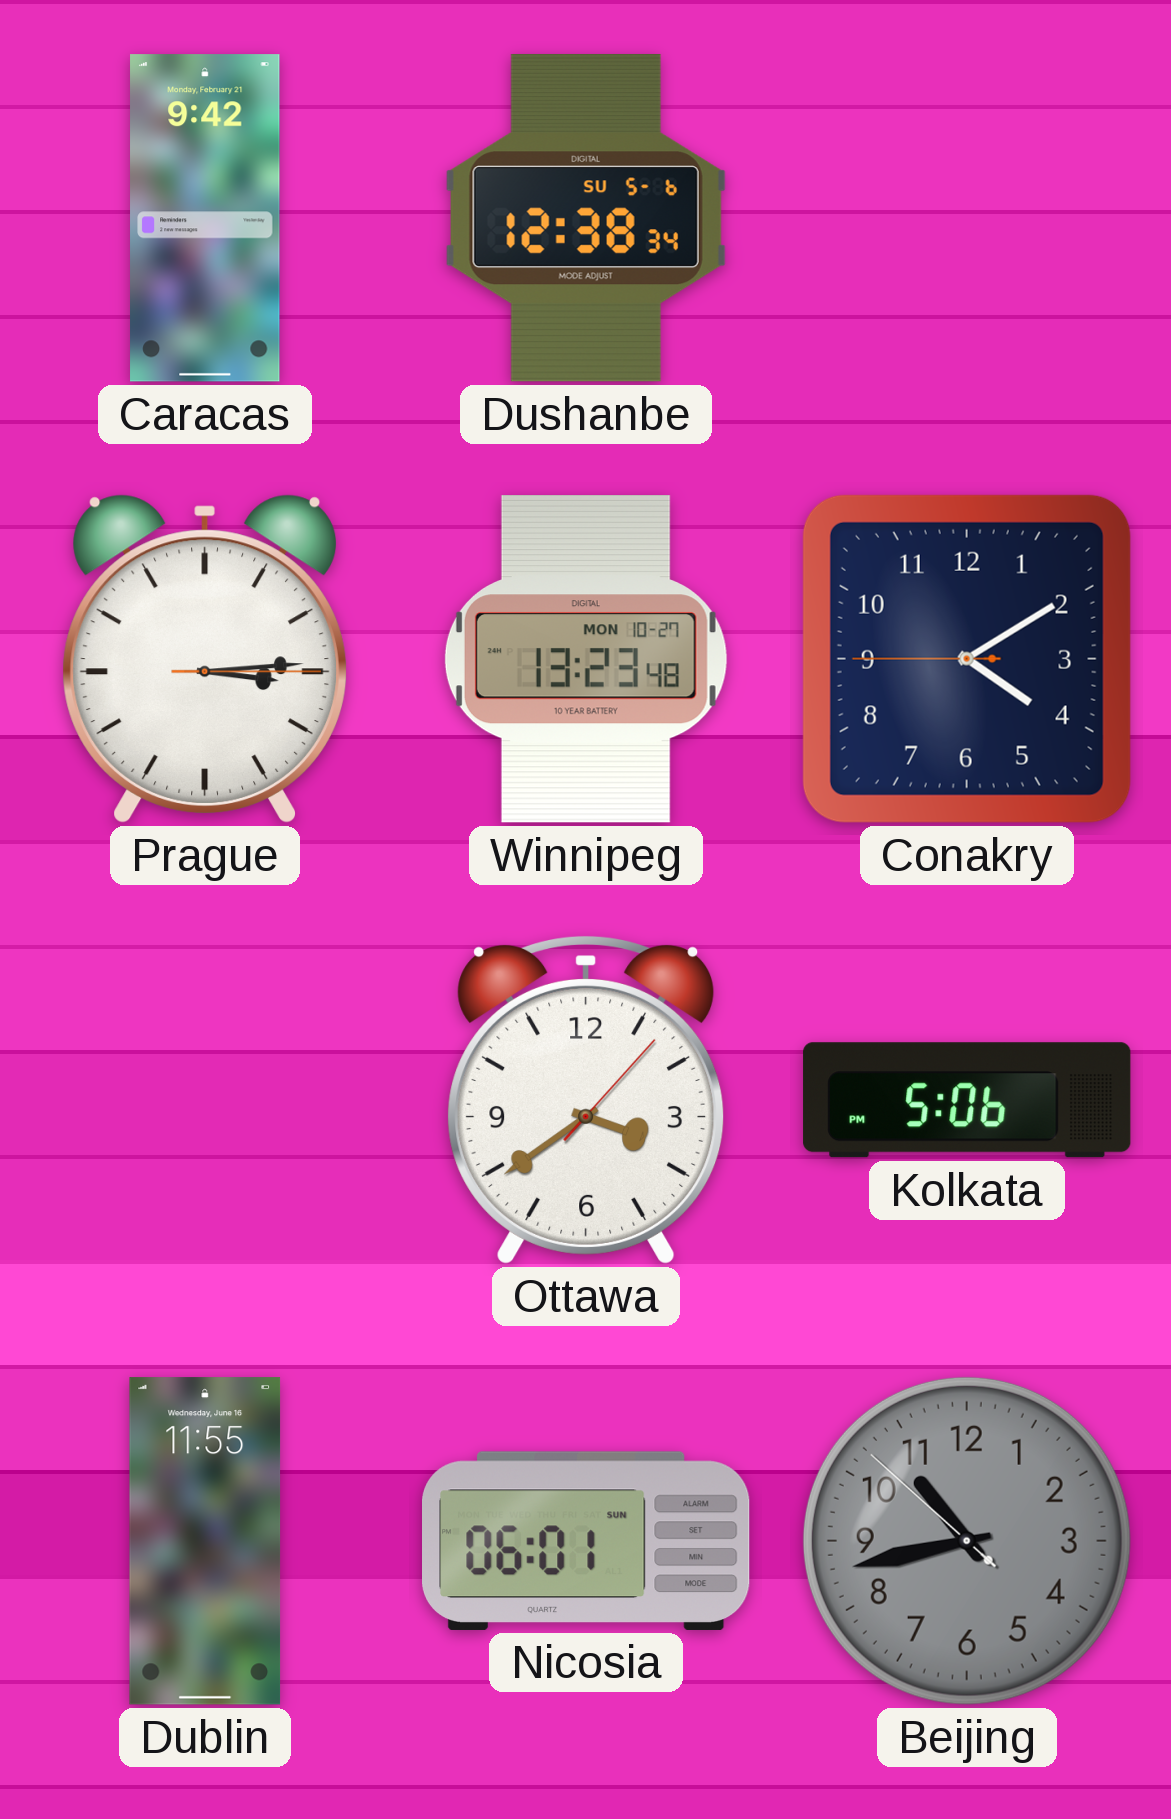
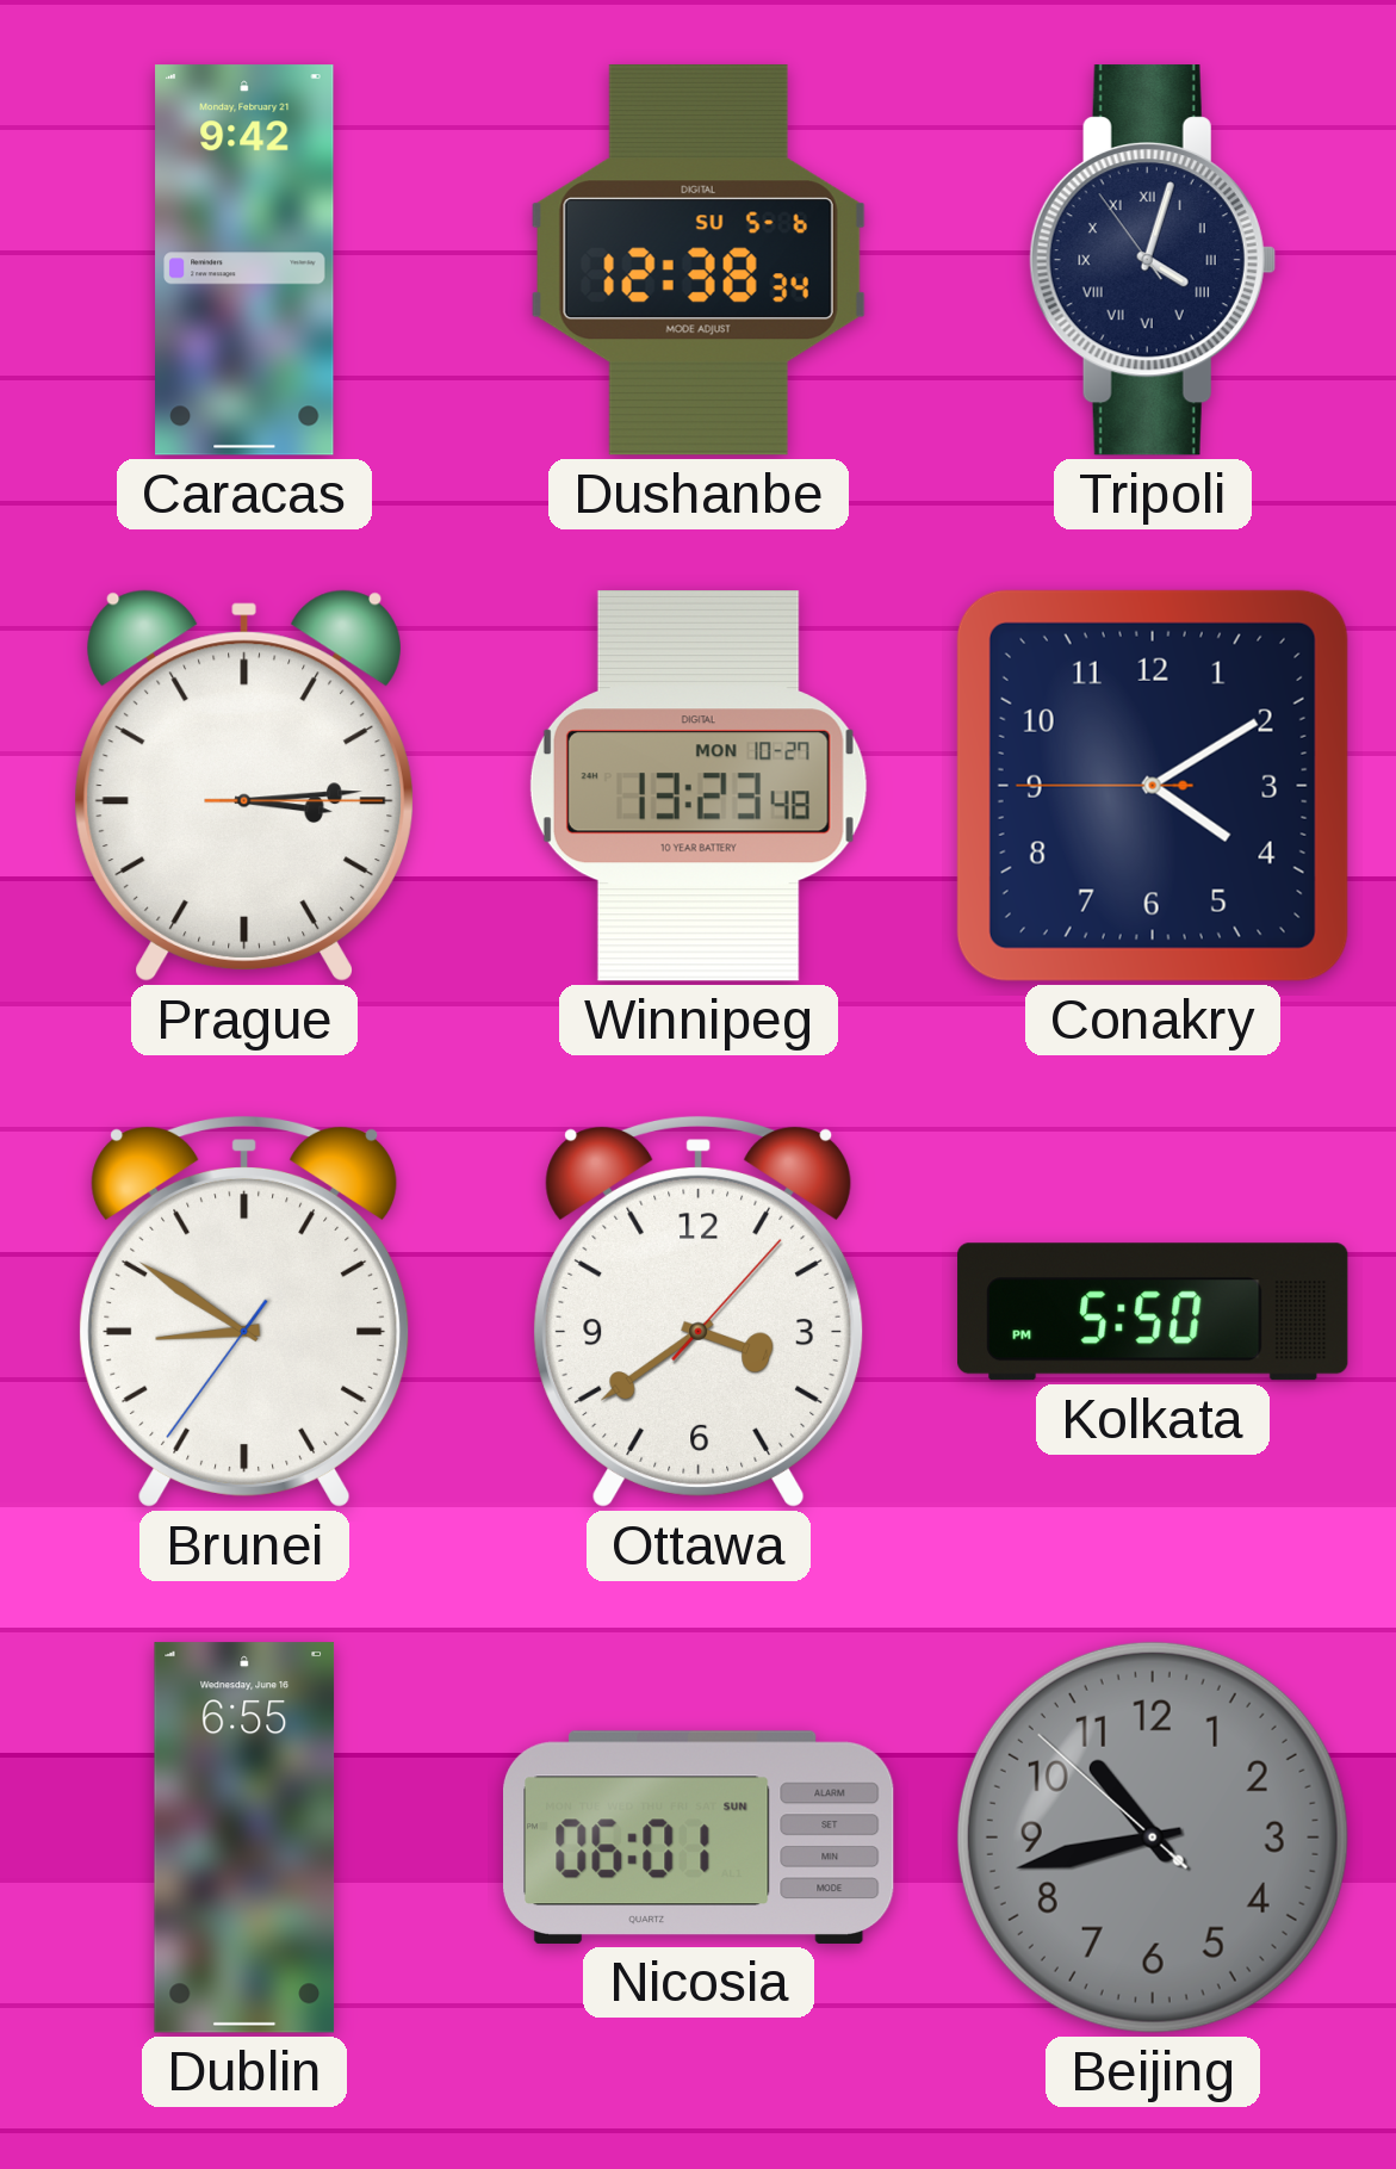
Tripoli: none -> 4:02
Brunei: none -> 8:50
Kolkata: 5:06 -> 5:50
Dublin: 11:55 -> 6:55
